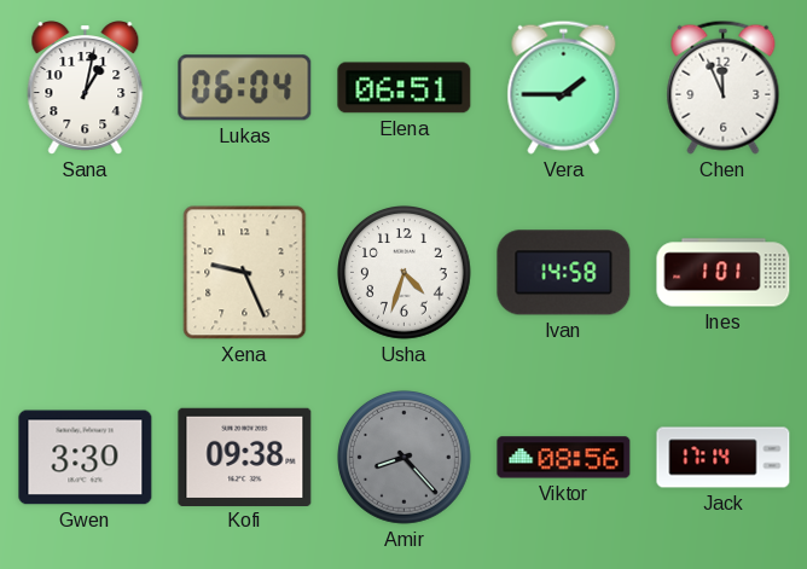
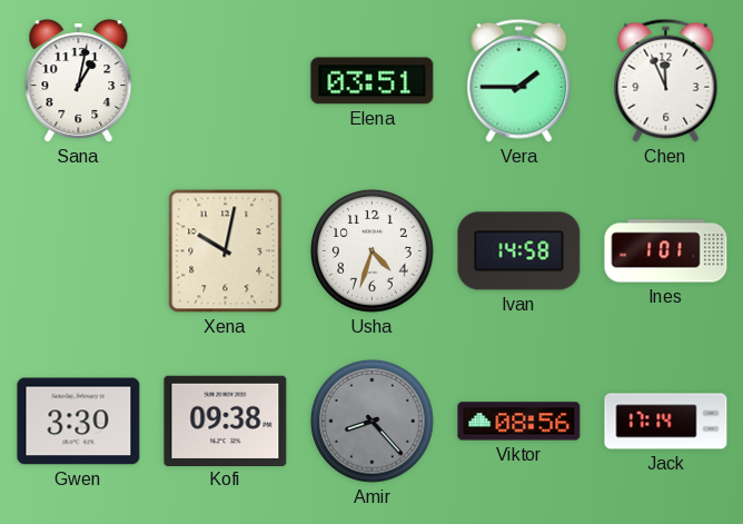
Lukas: 06:04 -> none
Elena: 06:51 -> 03:51
Xena: 9:26 -> 10:02
